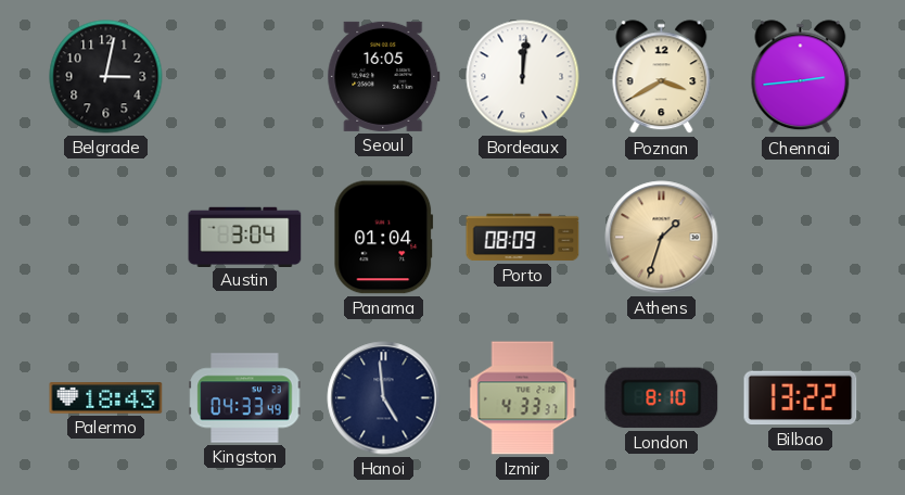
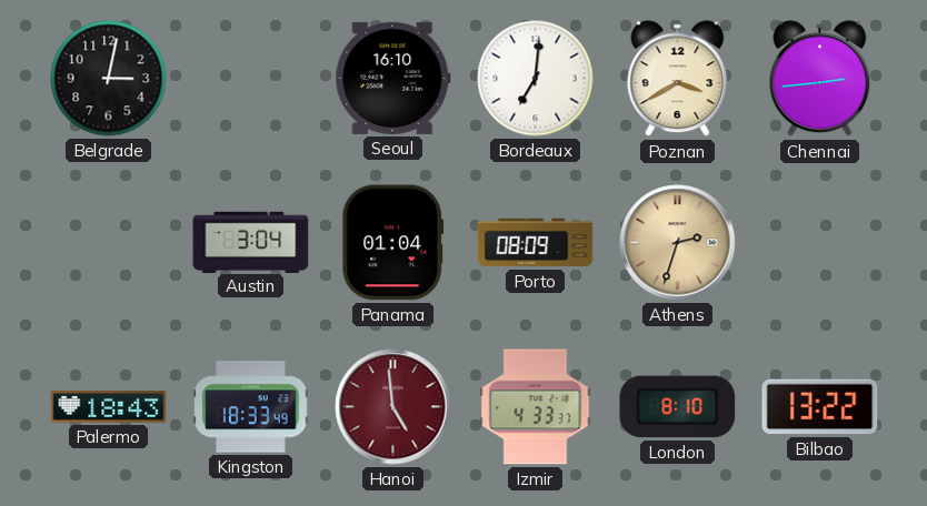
Seoul: 16:05 -> 16:10
Bordeaux: 12:01 -> 7:01
Athens: 1:33 -> 2:33
Kingston: 04:33 -> 18:33
Hanoi dial: navy -> burgundy
